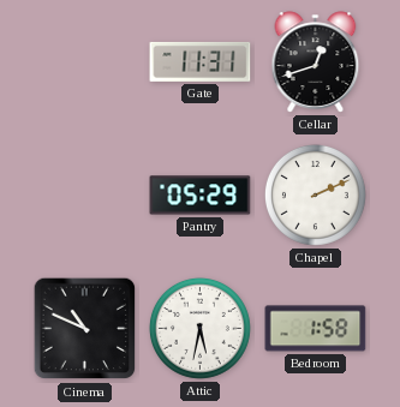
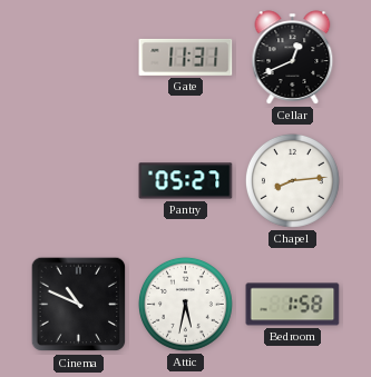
Cellar: 12:42 -> 12:41
Pantry: 05:29 -> 05:27
Chapel: 2:11 -> 8:14
